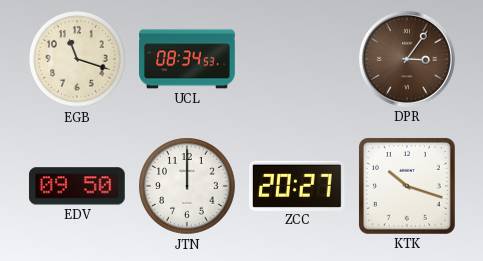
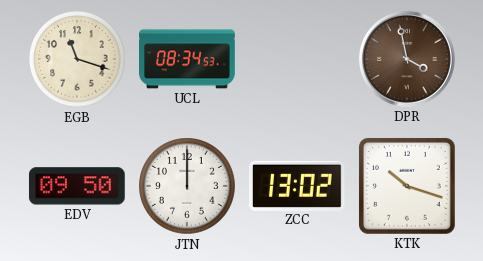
DPR: 3:06 -> 3:58
ZCC: 20:27 -> 13:02
